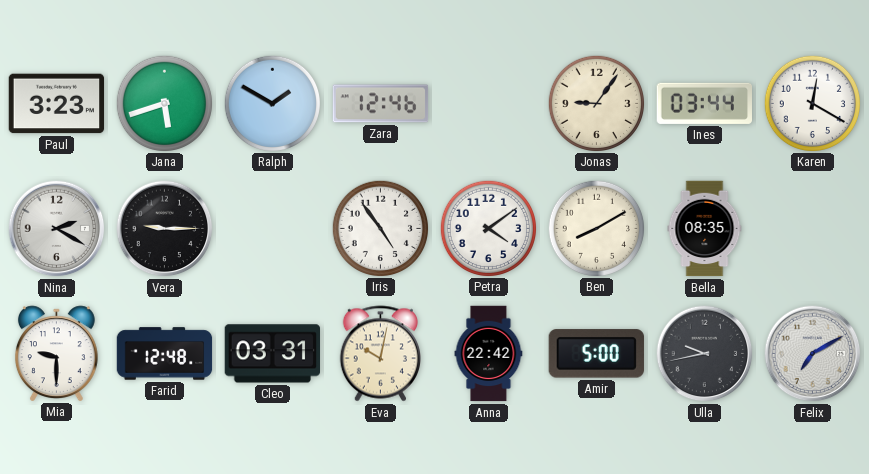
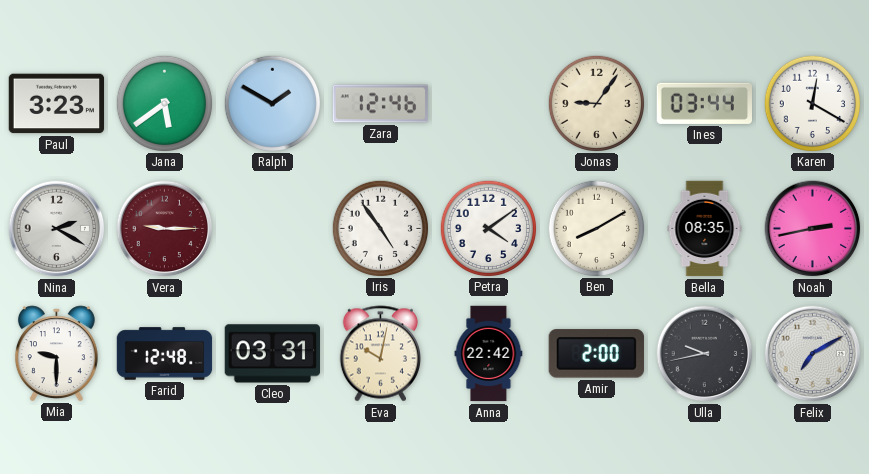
Jana: 5:42 -> 5:39
Vera dial: black -> burgundy
Noah: none -> 2:43
Amir: 5:00 -> 2:00
